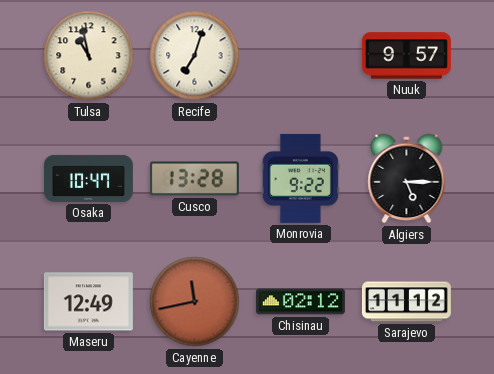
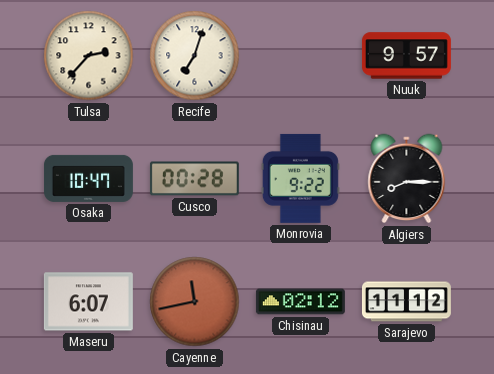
Tulsa: 10:58 -> 2:37
Cusco: 13:28 -> 00:28
Algiers: 5:15 -> 8:15
Maseru: 12:49 -> 6:07
